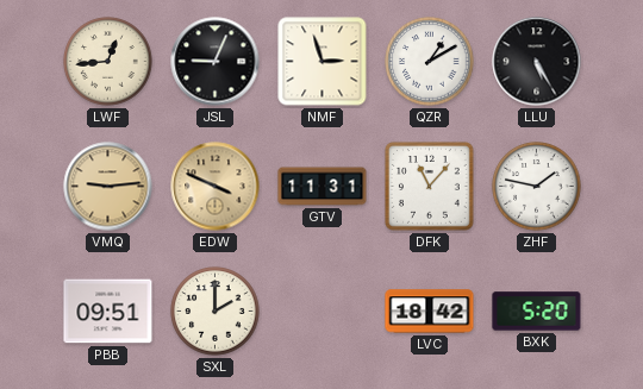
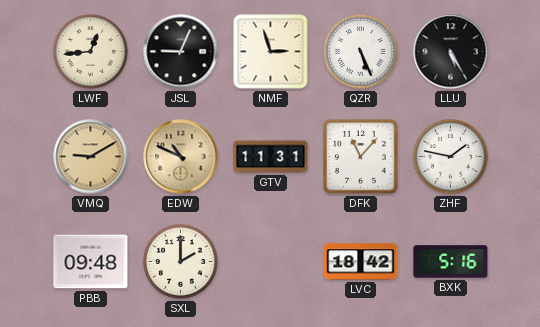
QZR: 1:10 -> 5:26
VMQ: 9:14 -> 9:10
EDW: 3:49 -> 10:49
PBB: 09:51 -> 09:48
BXK: 5:20 -> 5:16
